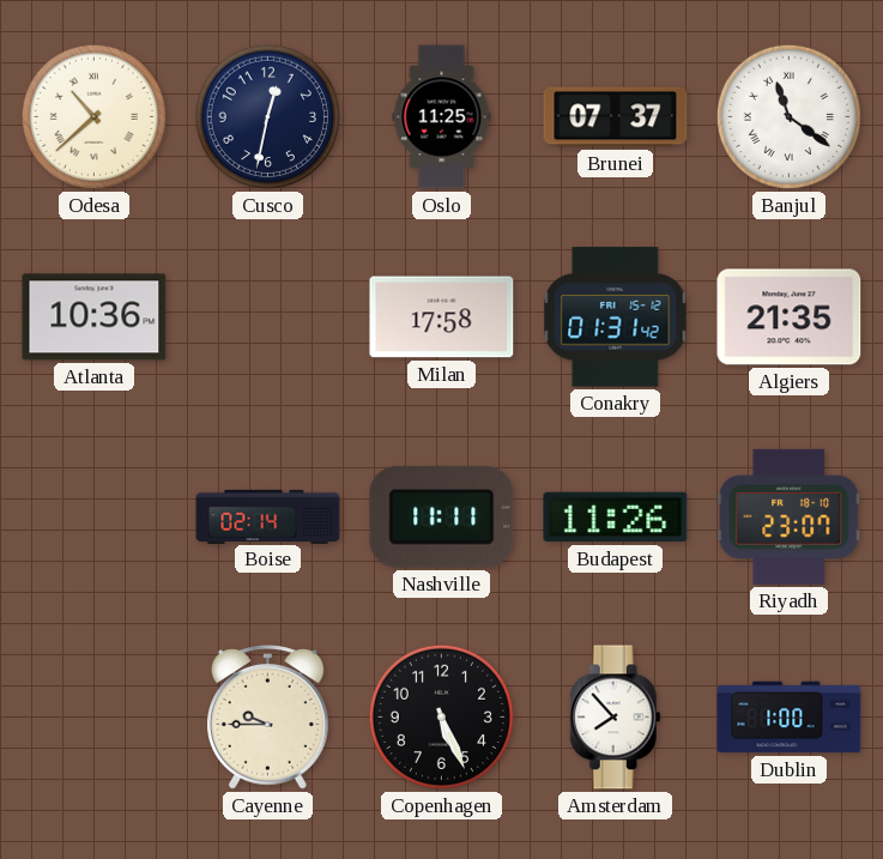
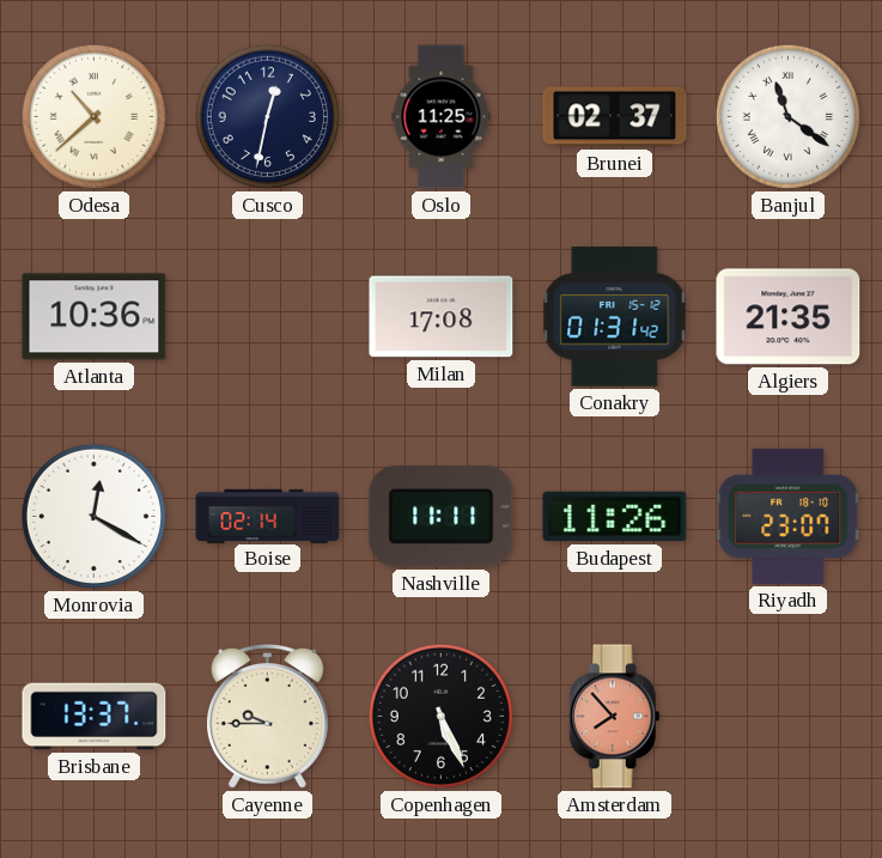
Brunei: 07:37 -> 02:37
Milan: 17:58 -> 17:08
Monrovia: none -> 12:20
Brisbane: none -> 13:37
Amsterdam dial: white -> salmon
Dublin: 1:00 -> none
